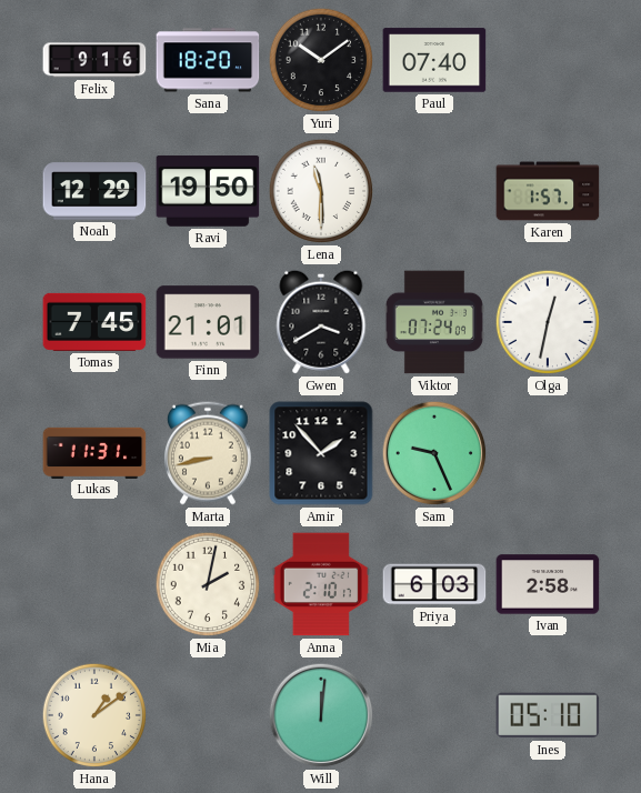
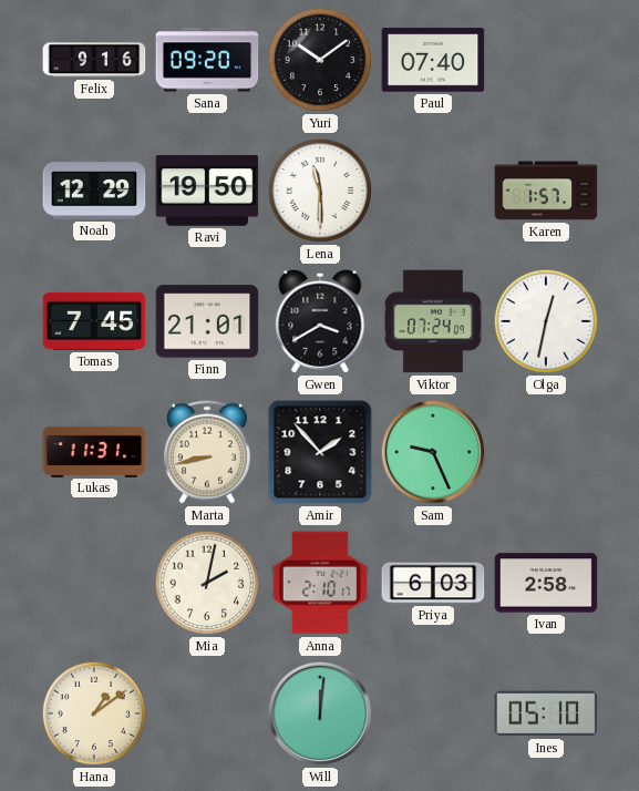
Sana: 18:20 -> 09:20
